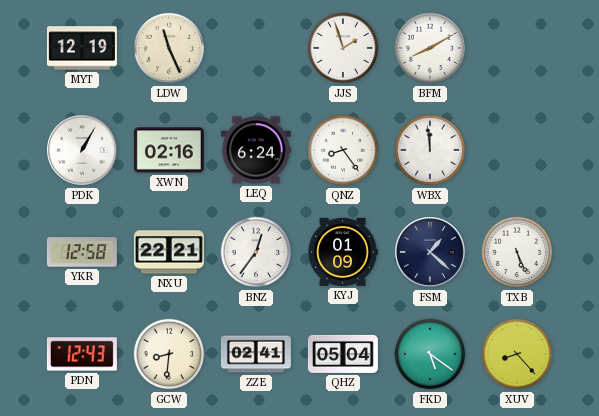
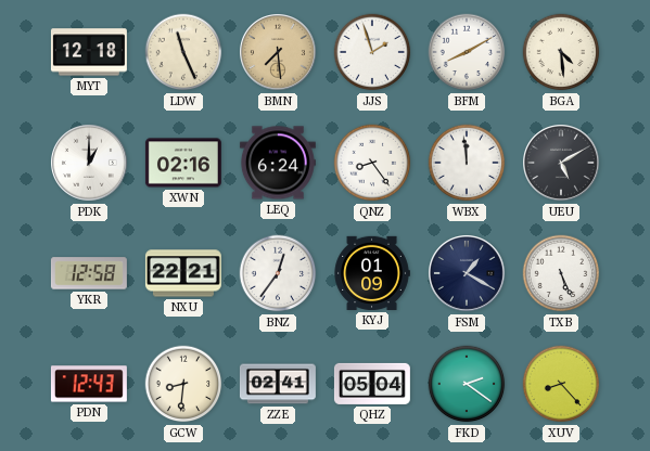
MYT: 12:19 -> 12:18
BMN: none -> 7:29
BGA: none -> 4:29
PDK: 1:05 -> 1:00
UEU: none -> 5:10
FSM: 1:22 -> 1:20
FKD: 5:21 -> 2:21
